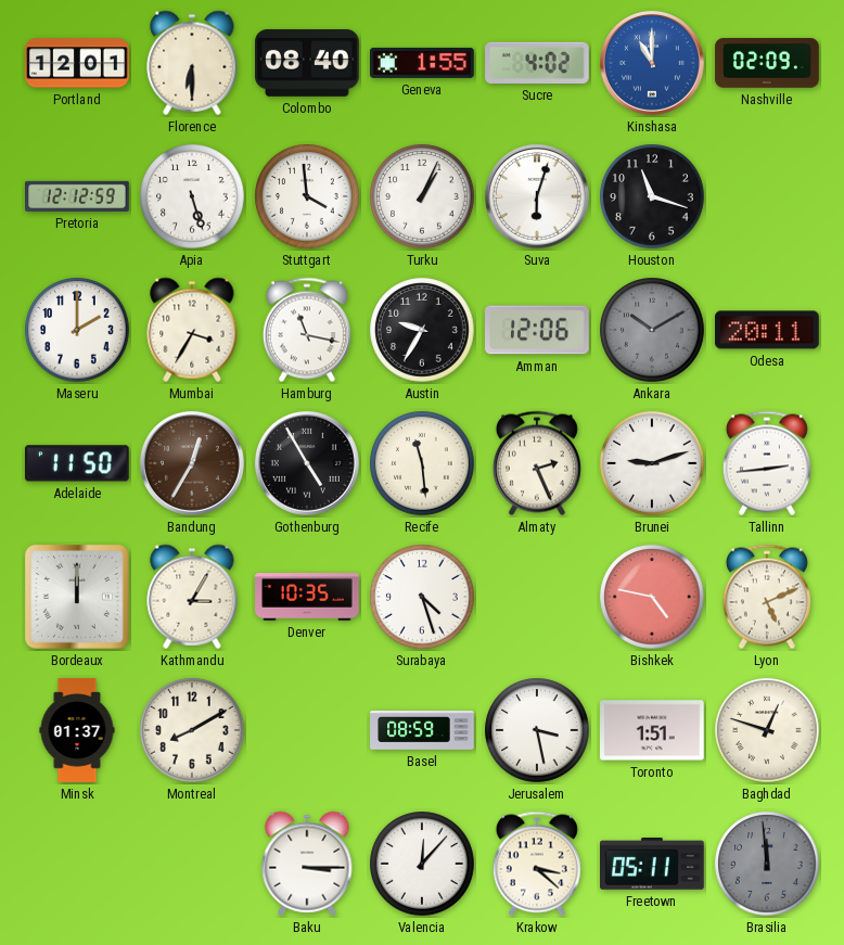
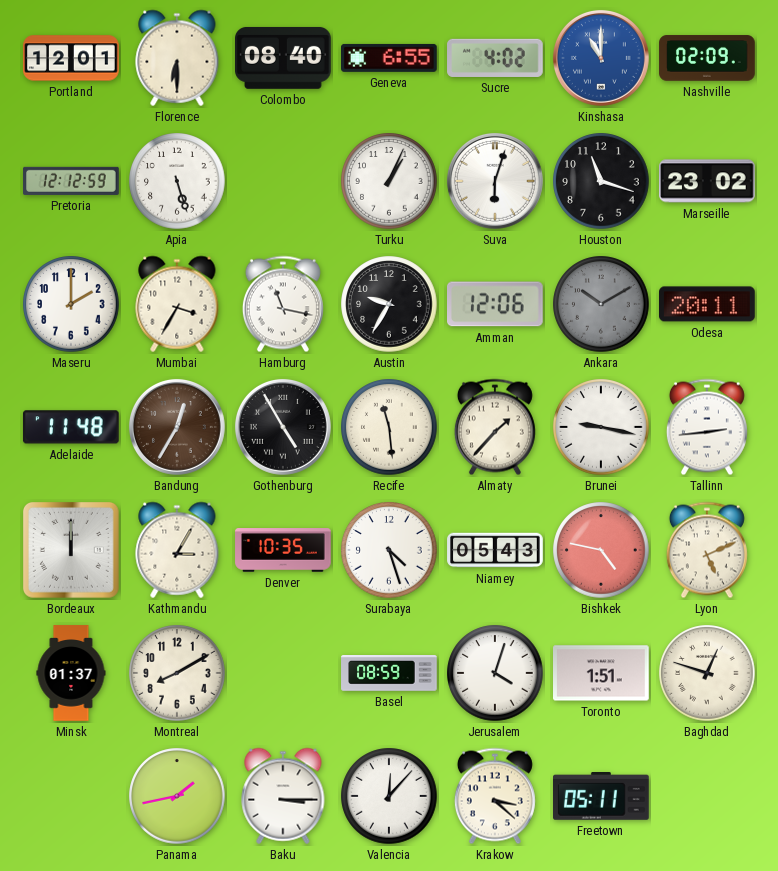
Geneva: 1:55 -> 6:55
Stuttgart: 3:59 -> none
Marseille: none -> 23:02
Adelaide: 11:50 -> 11:48
Almaty: 2:26 -> 1:37
Brunei: 9:12 -> 9:17
Niamey: none -> 05:43
Jerusalem: 3:28 -> 4:03
Panama: none -> 1:43
Brasilia: 11:59 -> none
